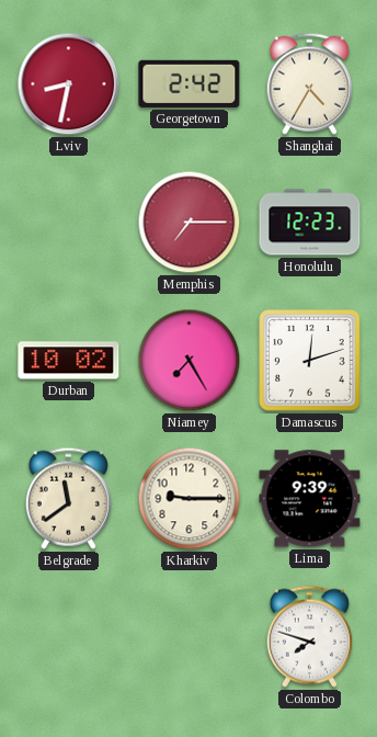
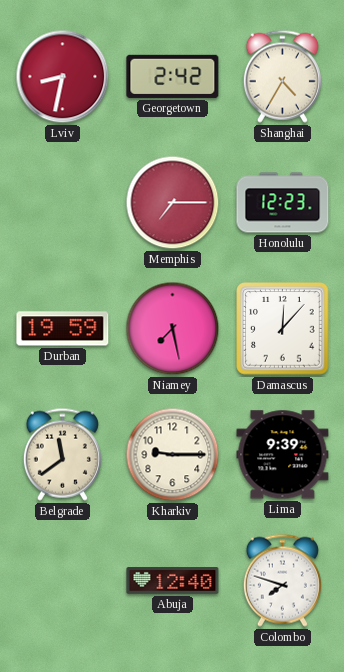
Durban: 10:02 -> 19:59
Niamey: 7:25 -> 7:28
Damascus: 12:12 -> 12:07
Abuja: none -> 12:40
